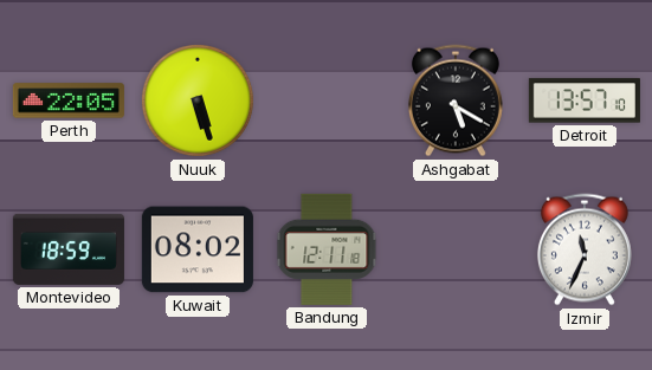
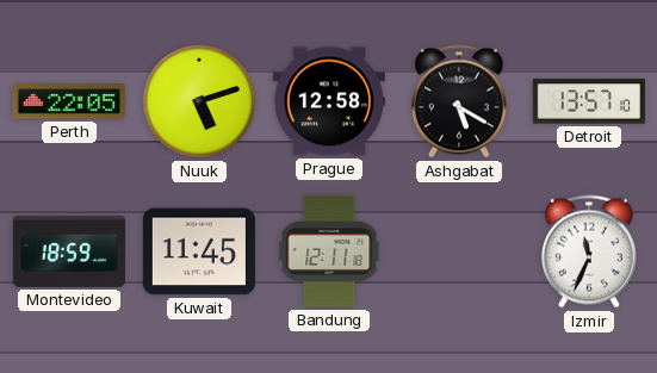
Nuuk: 5:27 -> 5:12
Prague: none -> 12:58
Kuwait: 08:02 -> 11:45
